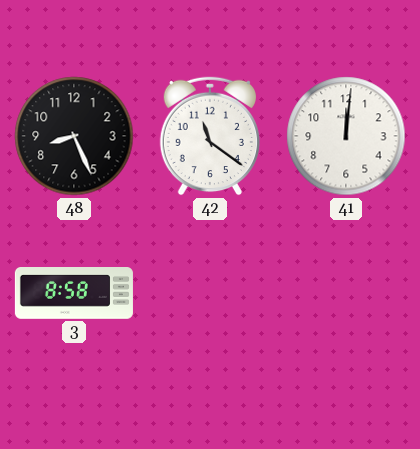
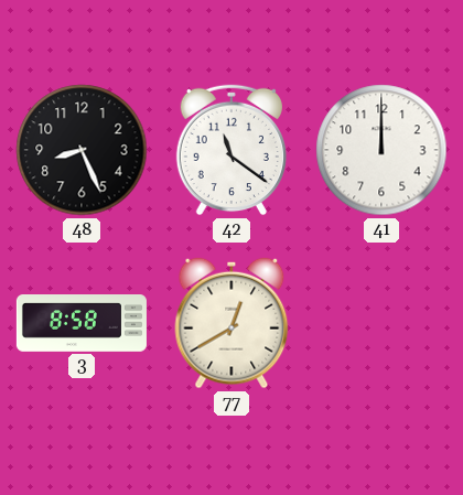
41: 12:01 -> 12:00
77: none -> 12:40
